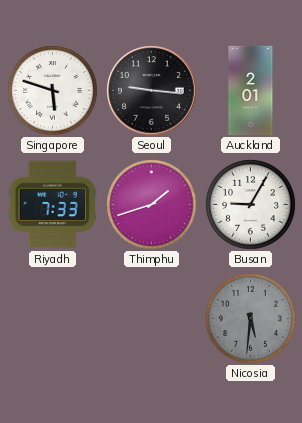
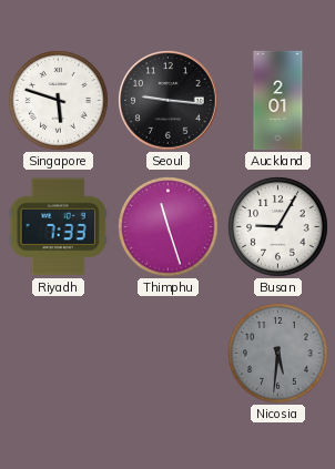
Thimphu: 1:42 -> 11:27
